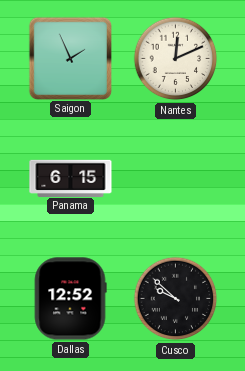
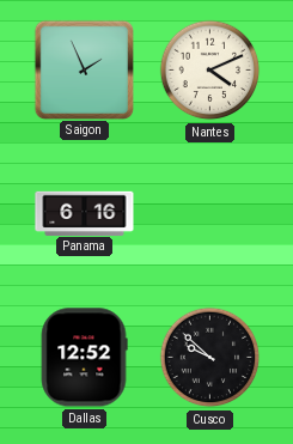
Nantes: 12:11 -> 4:11
Panama: 6:15 -> 6:16
